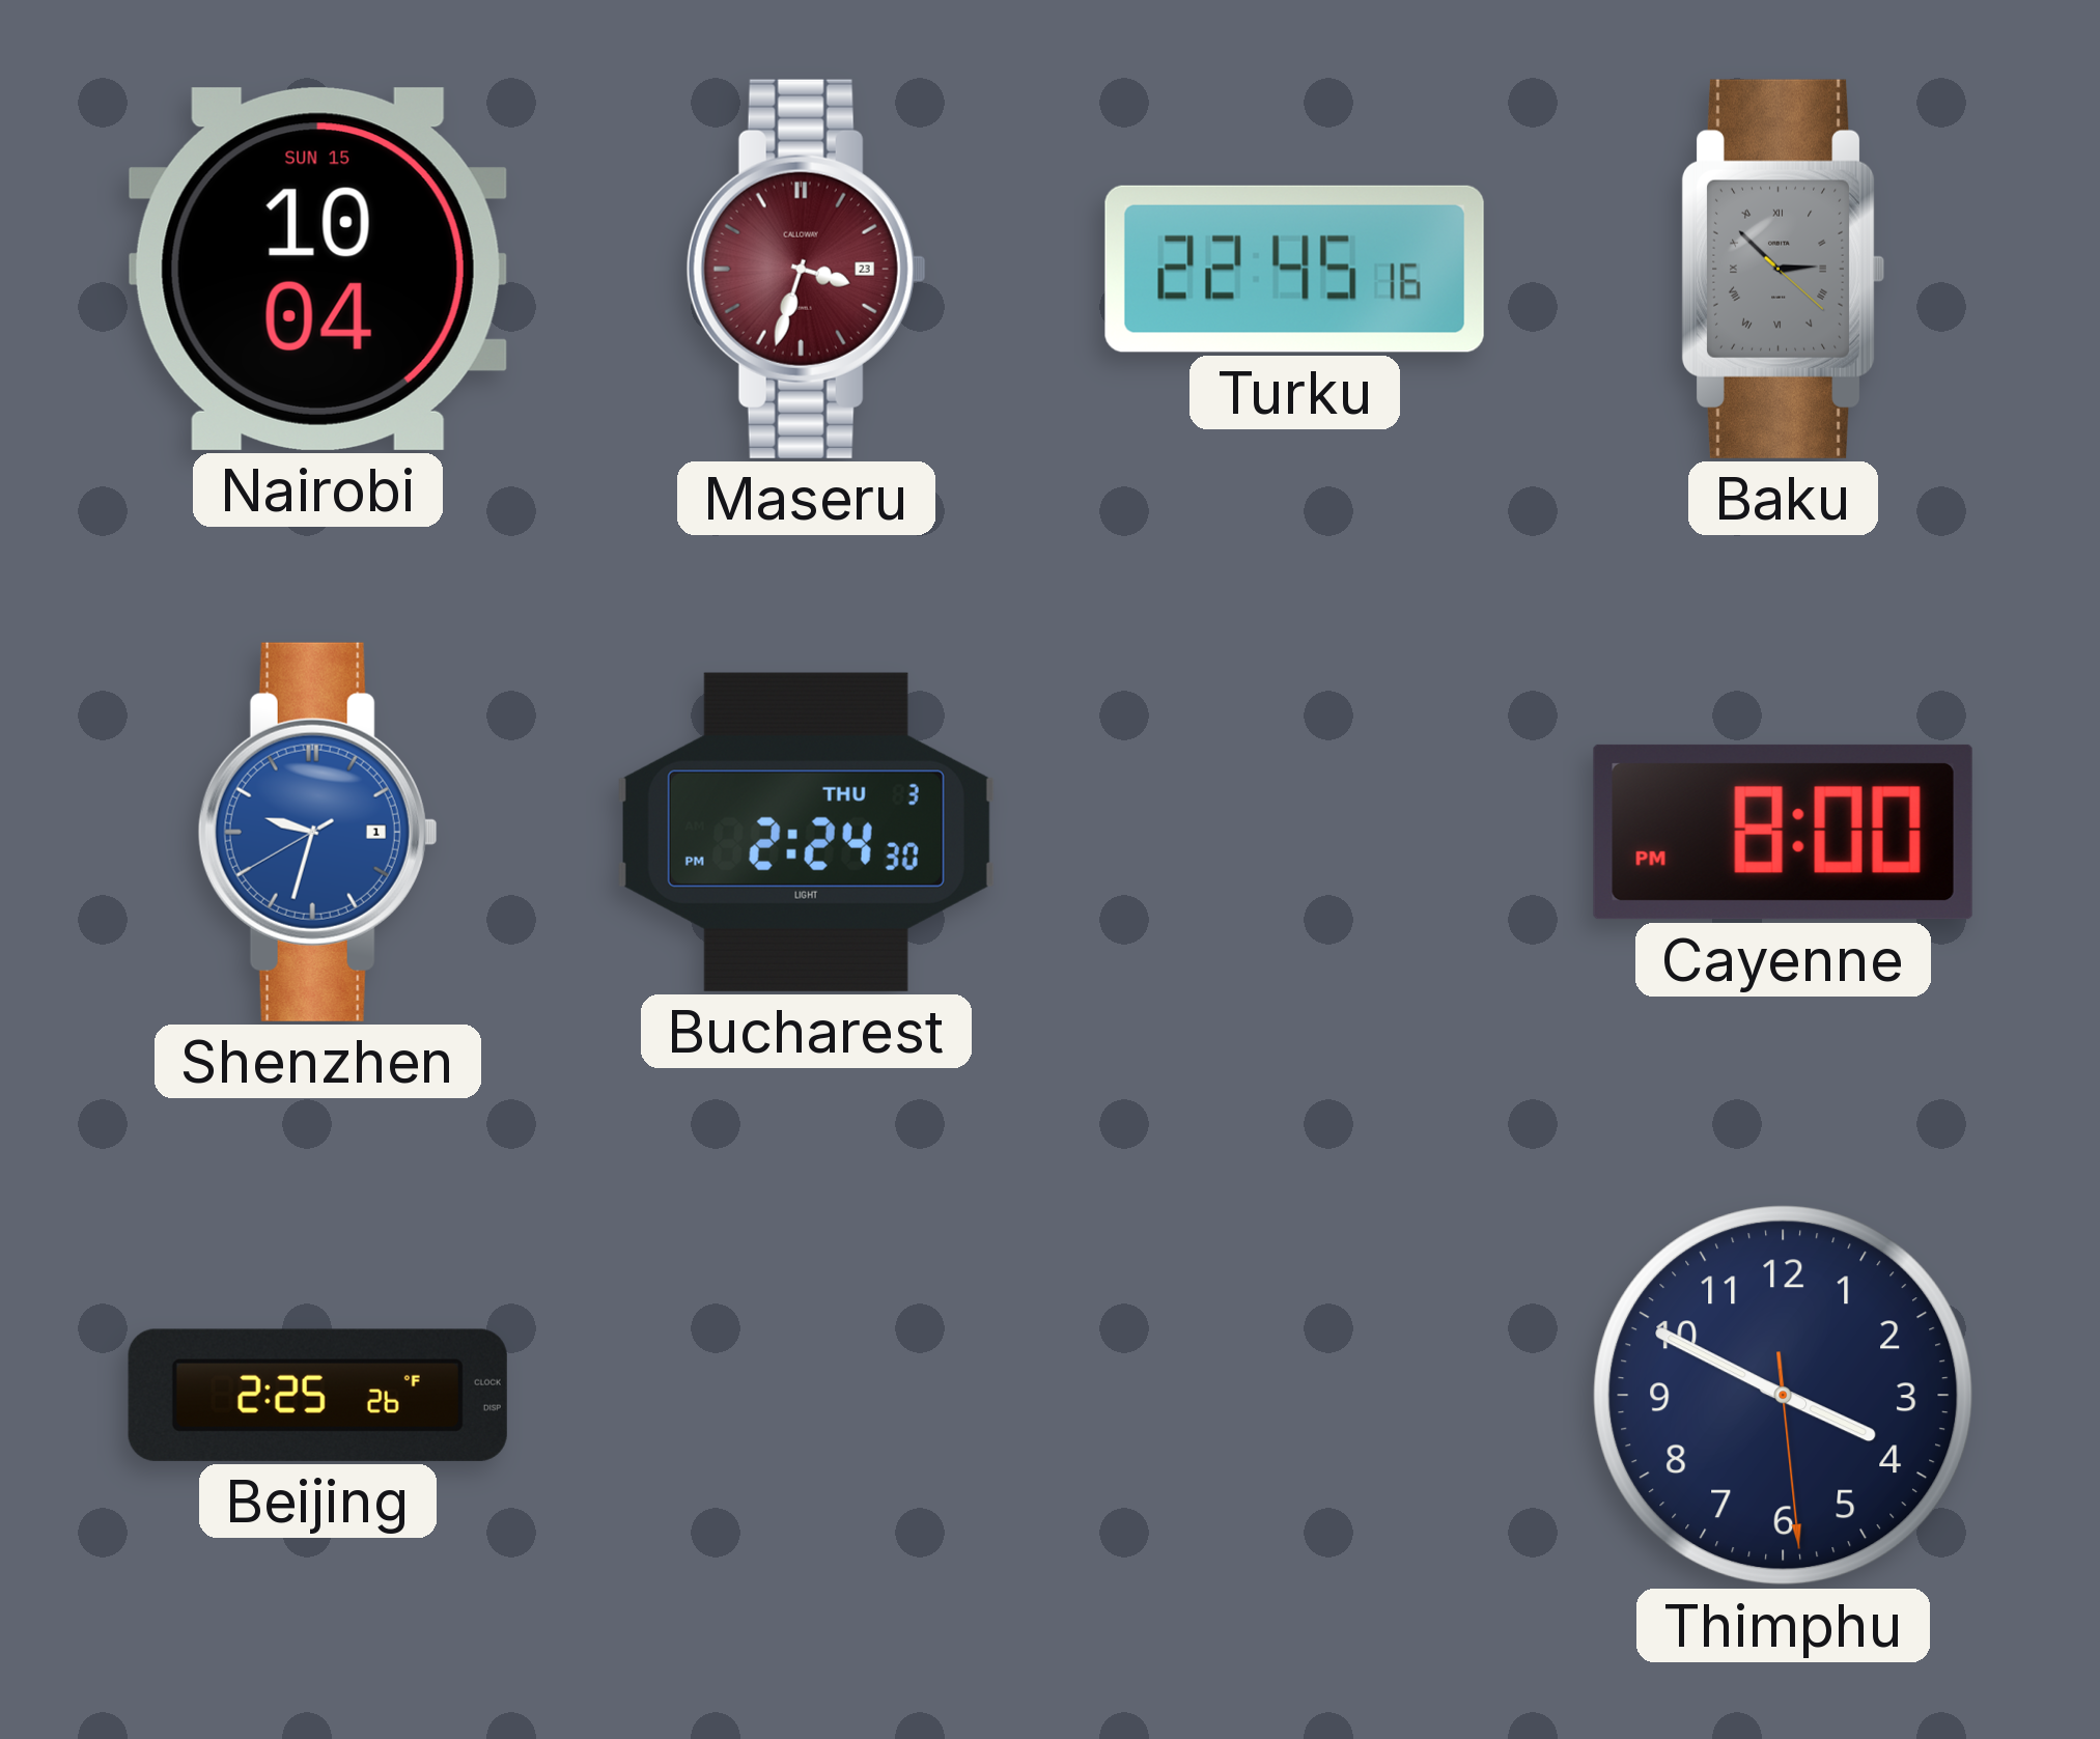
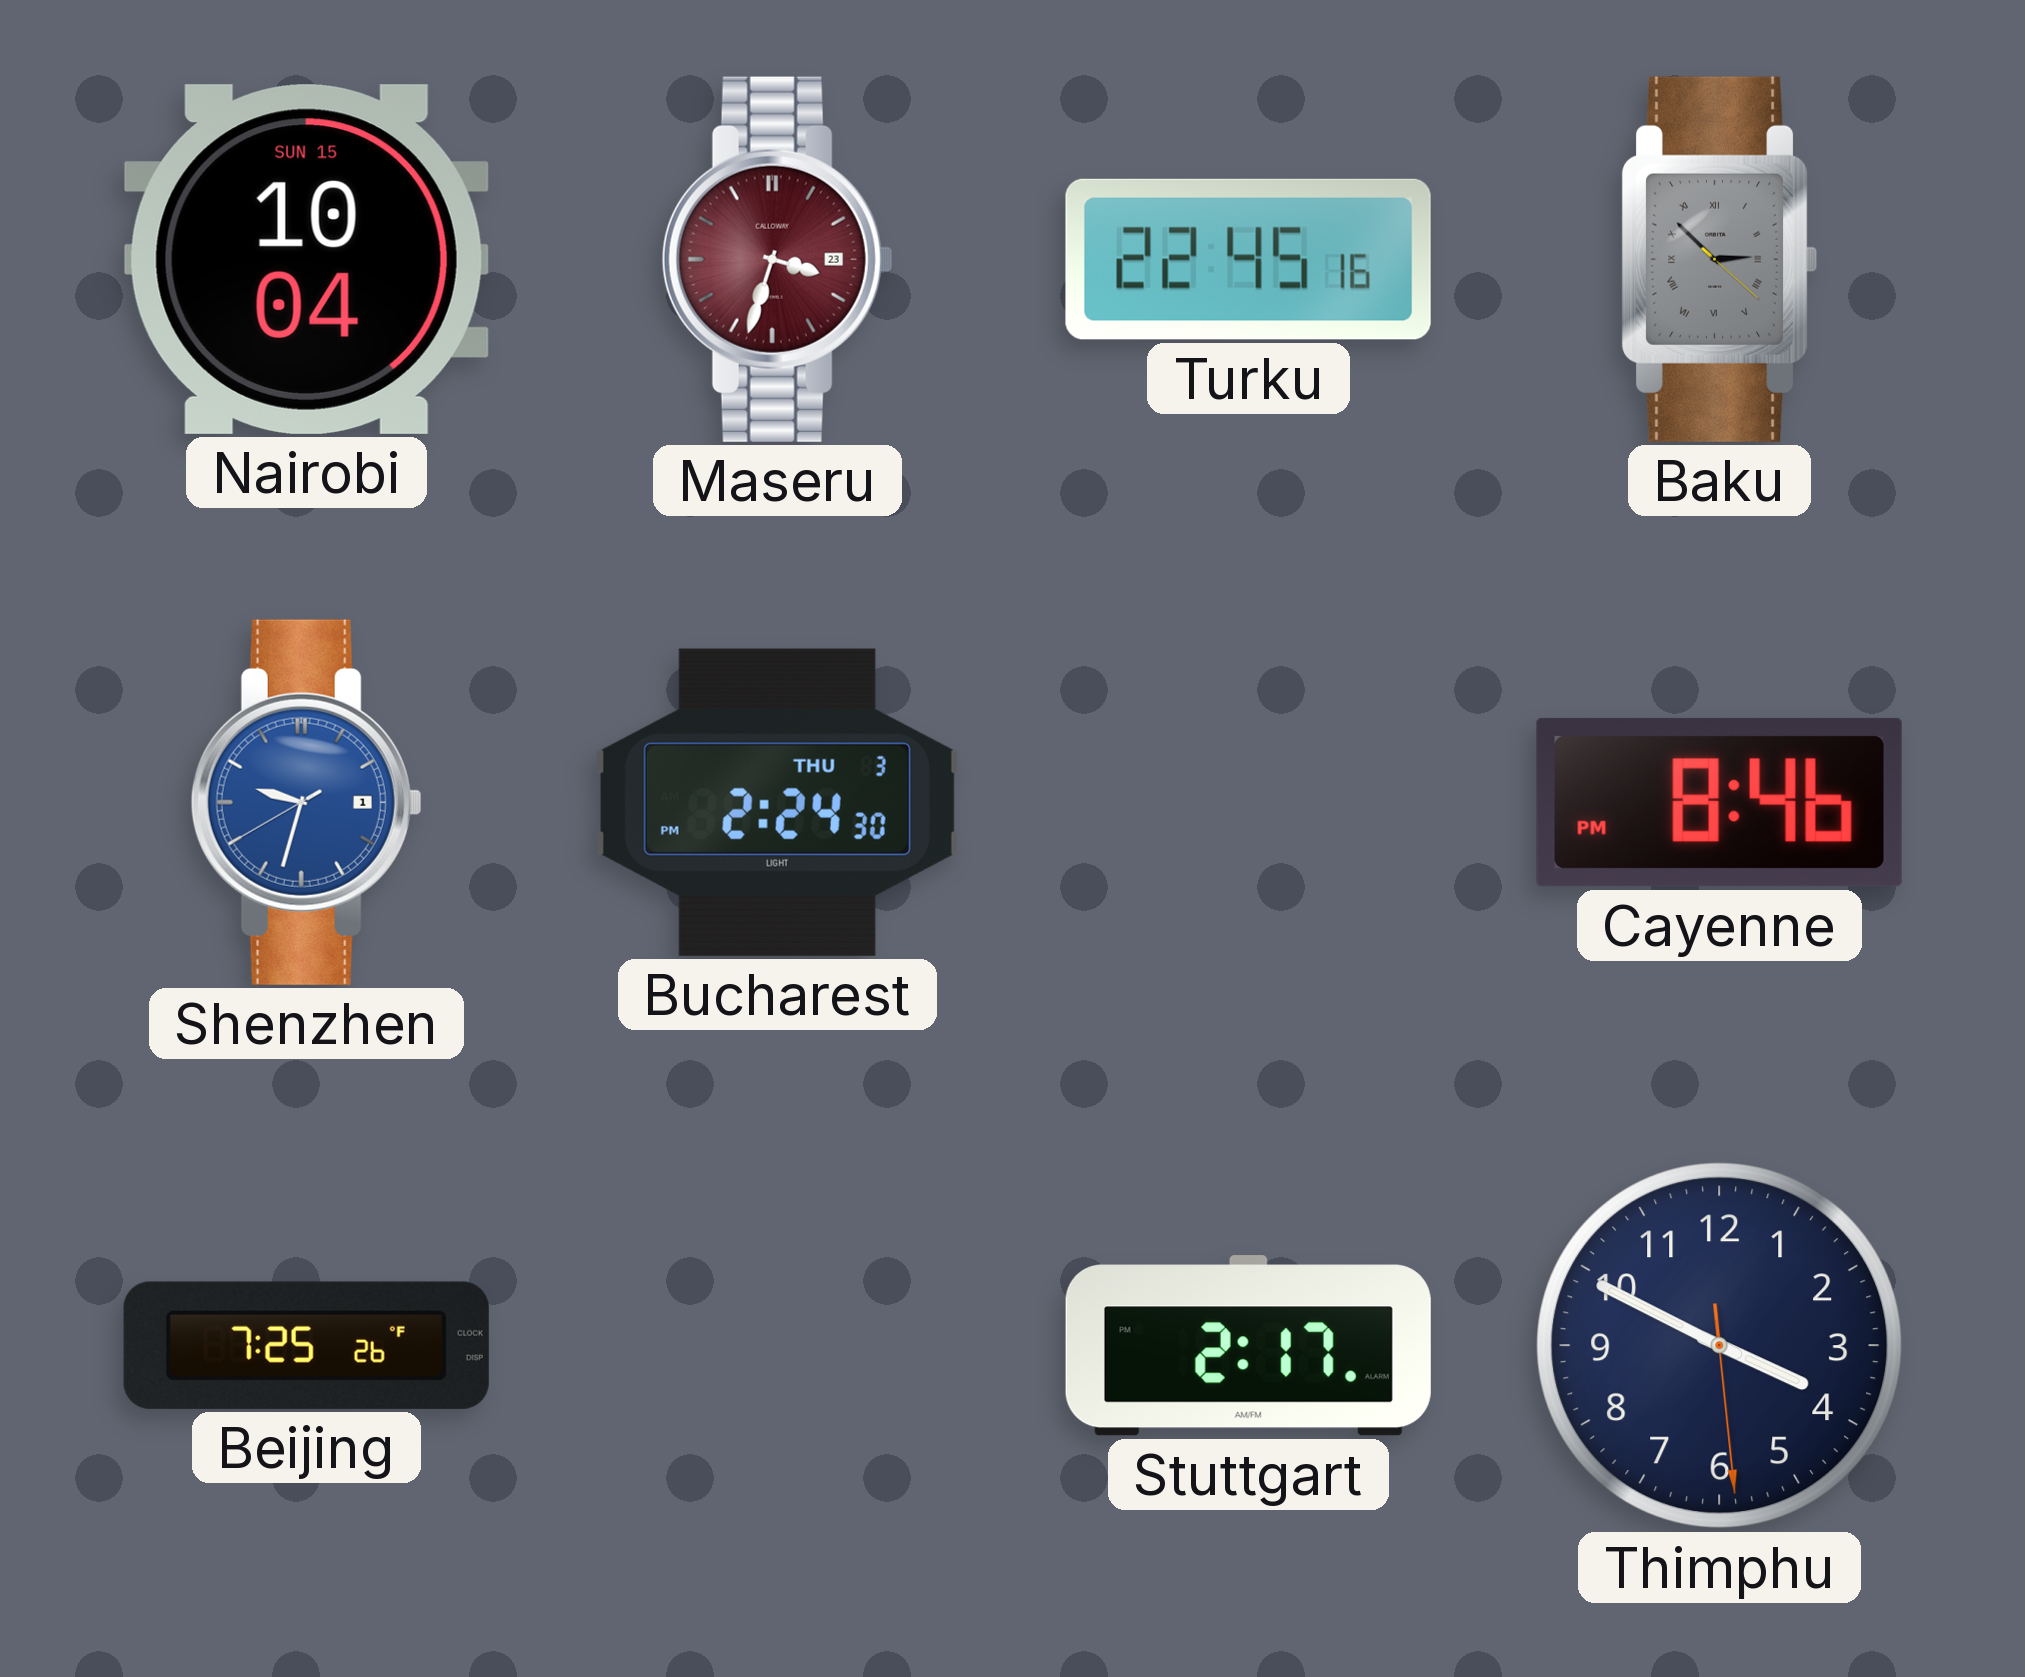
Cayenne: 8:00 -> 8:46
Beijing: 2:25 -> 7:25
Stuttgart: none -> 2:17
